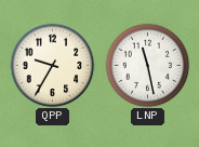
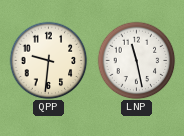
QPP: 9:35 -> 9:31
